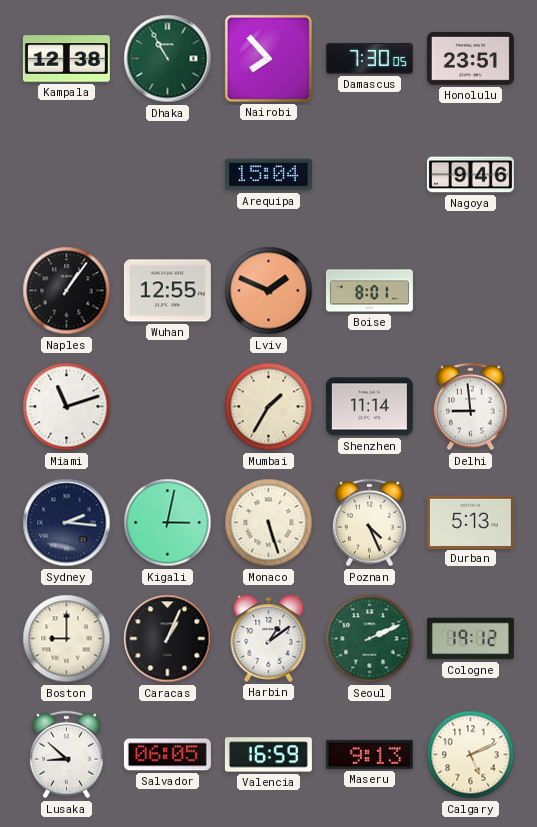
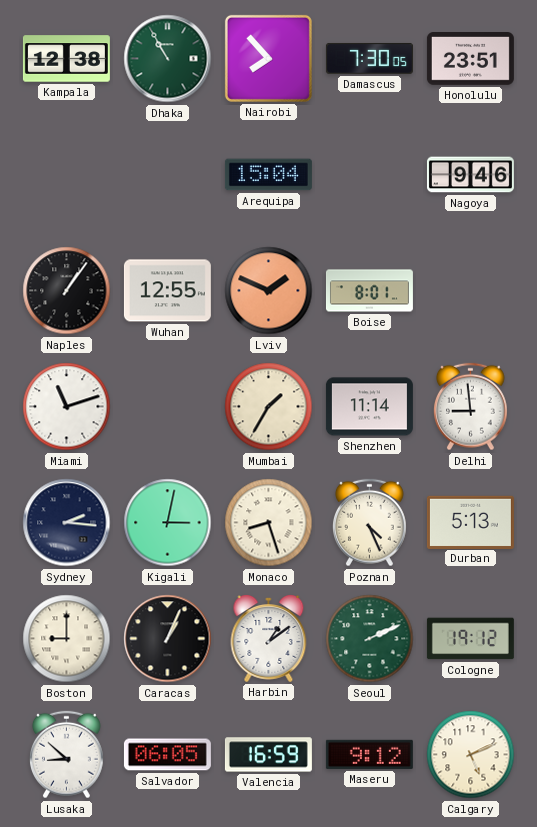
Monaco: 5:27 -> 8:27
Maseru: 9:13 -> 9:12
